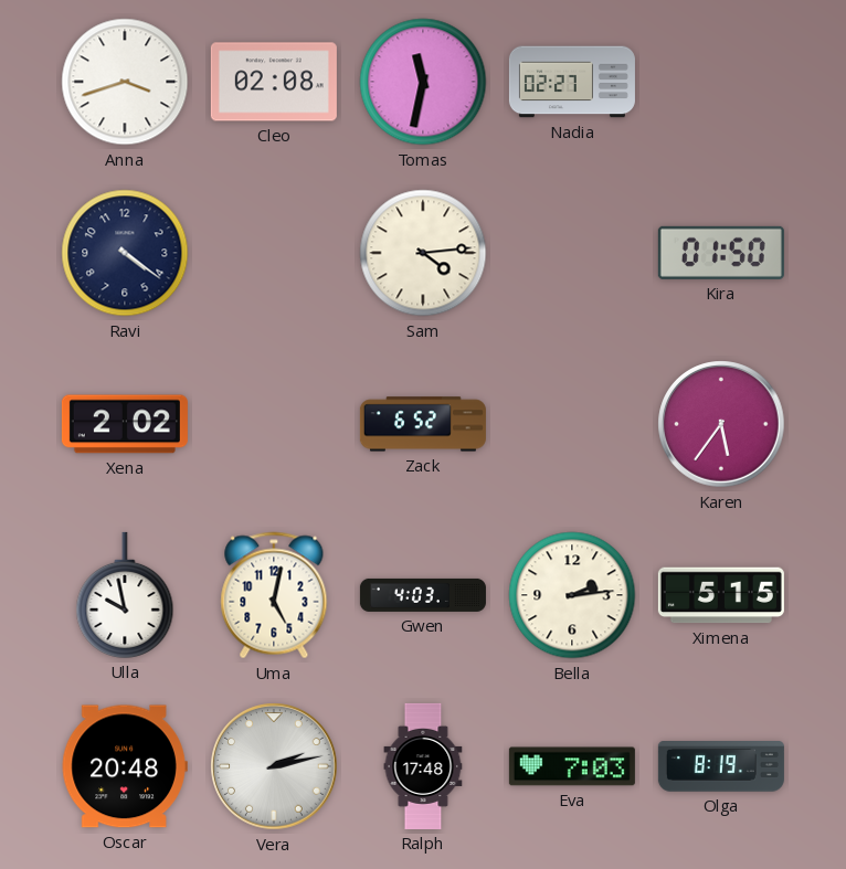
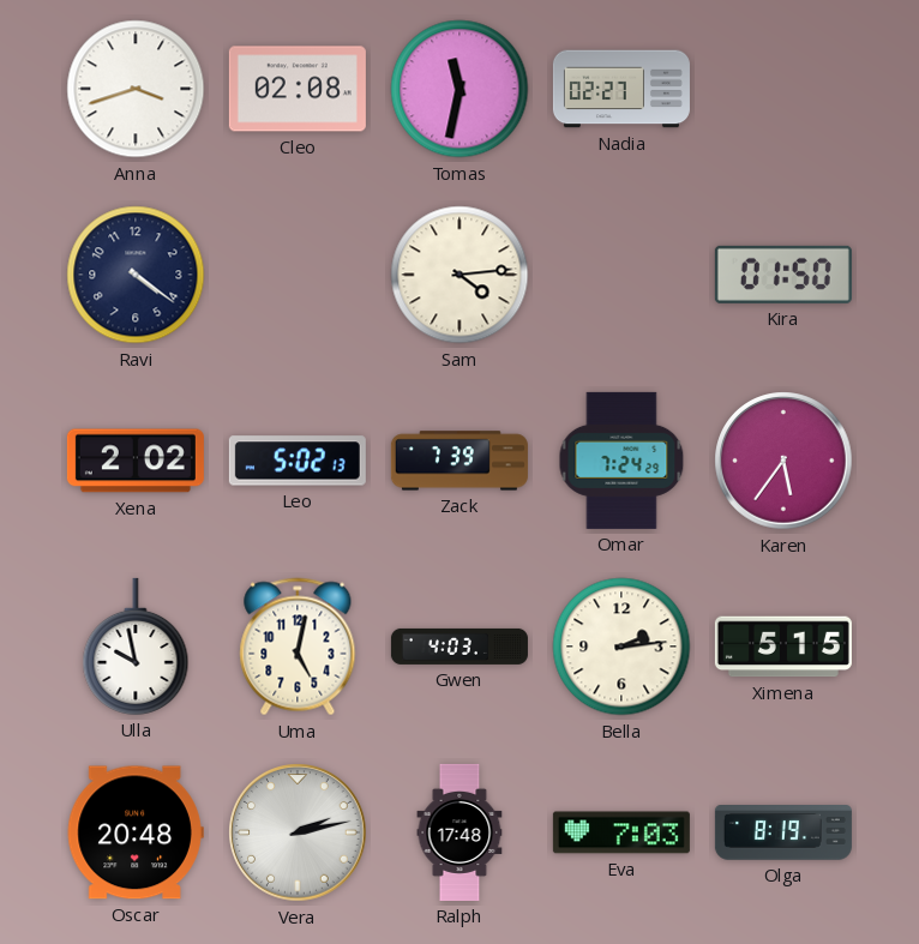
Leo: none -> 5:02
Zack: 6:52 -> 7:39
Omar: none -> 7:24
